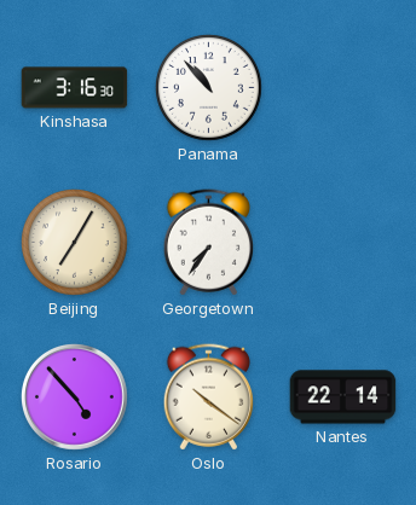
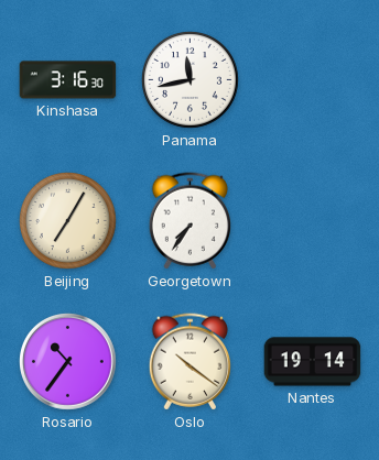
Panama: 10:53 -> 11:43
Rosario: 4:53 -> 10:36
Nantes: 22:14 -> 19:14
